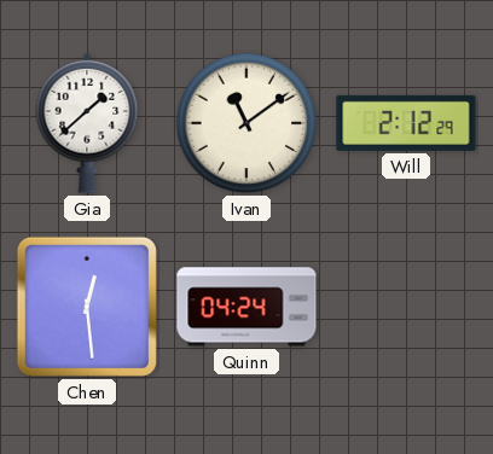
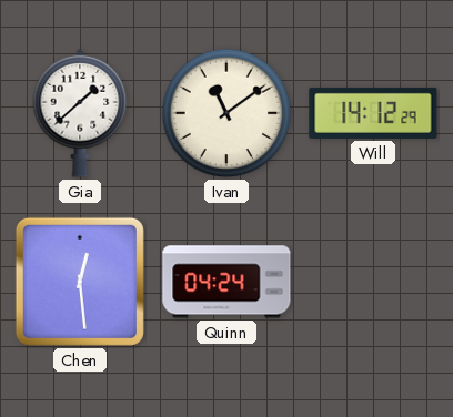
Will: 2:12 -> 14:12
